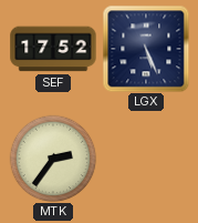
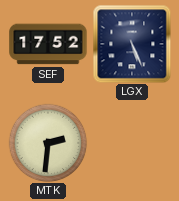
MTK: 2:36 -> 2:31
